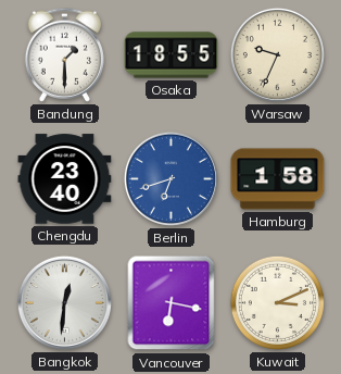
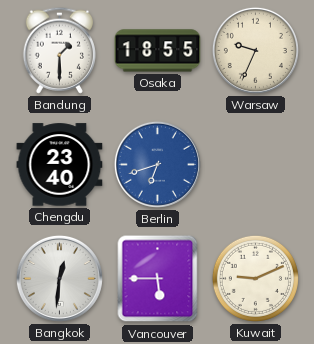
Hamburg: 1:58 -> none
Vancouver: 6:17 -> 5:45
Kuwait: 3:11 -> 9:11
